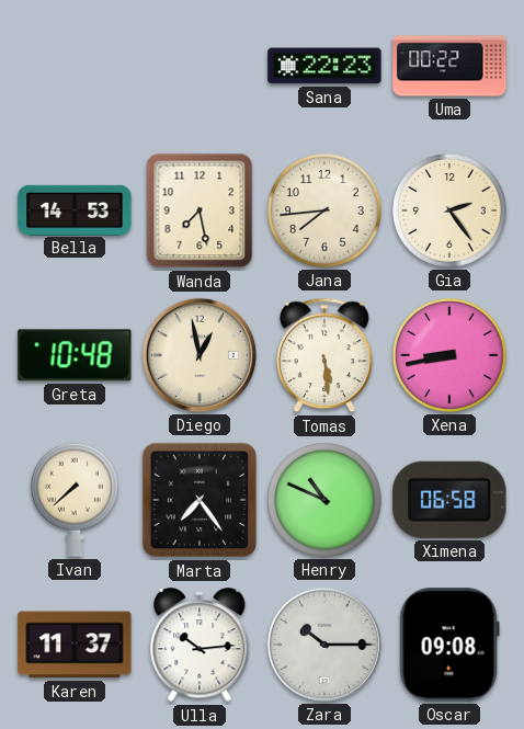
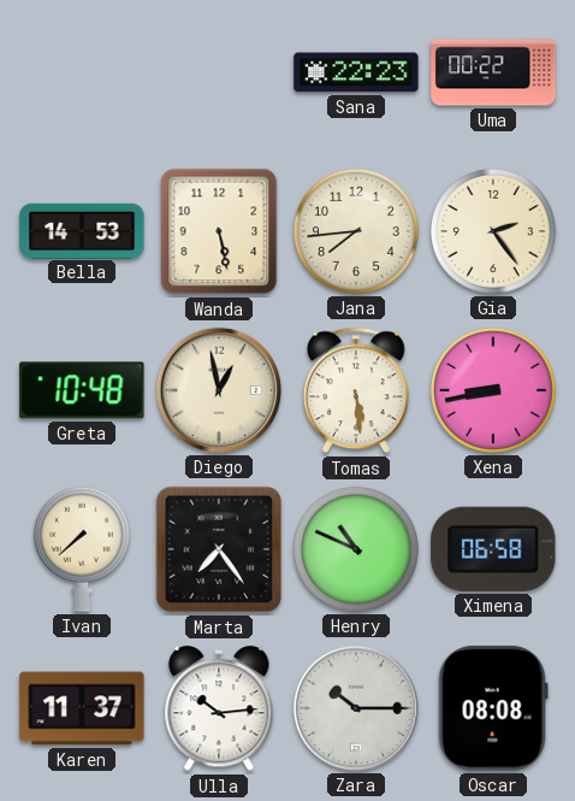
Wanda: 7:28 -> 5:28
Oscar: 09:08 -> 08:08
